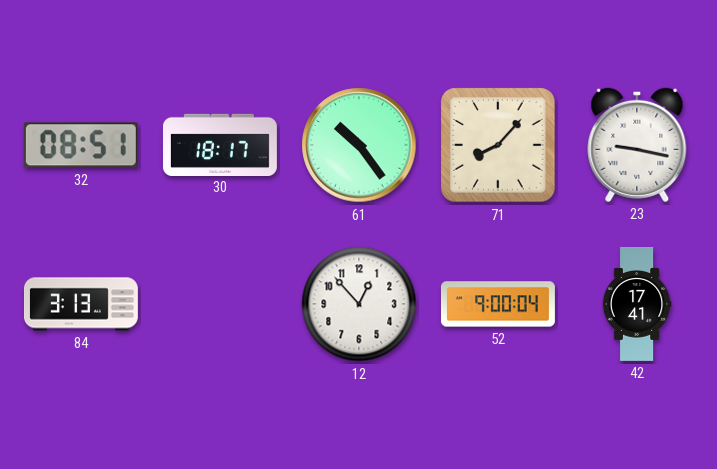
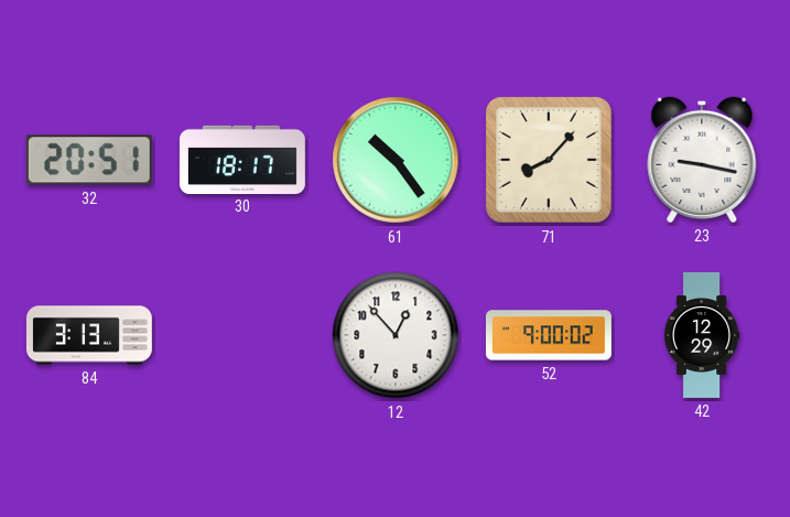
32: 08:51 -> 20:51
52: 9:00:04 -> 9:00:02
42: 17:41 -> 12:29
